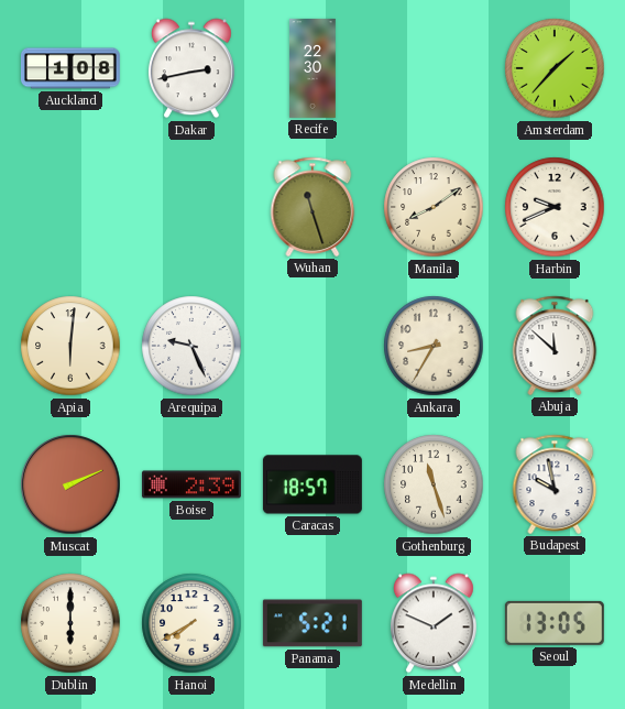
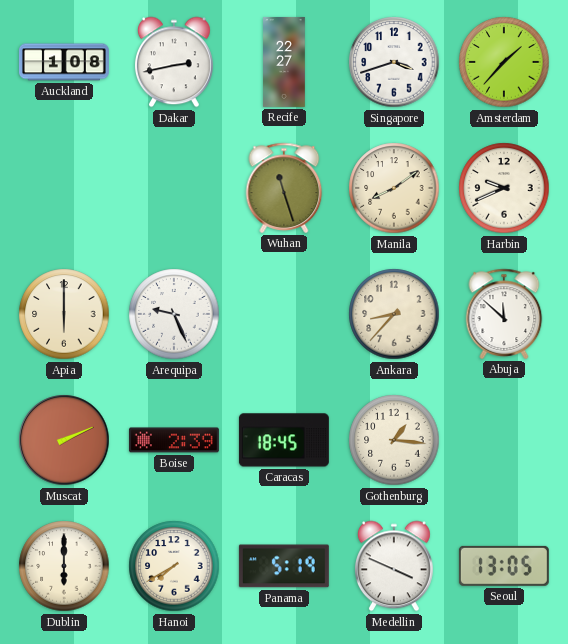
Recife: 22:30 -> 22:27
Singapore: none -> 3:42
Apia: 6:01 -> 6:00
Ankara: 8:35 -> 8:37
Caracas: 18:57 -> 18:45
Gothenburg: 11:27 -> 1:16
Budapest: 9:58 -> none
Panama: 5:21 -> 5:19
Medellin: 1:49 -> 3:49
